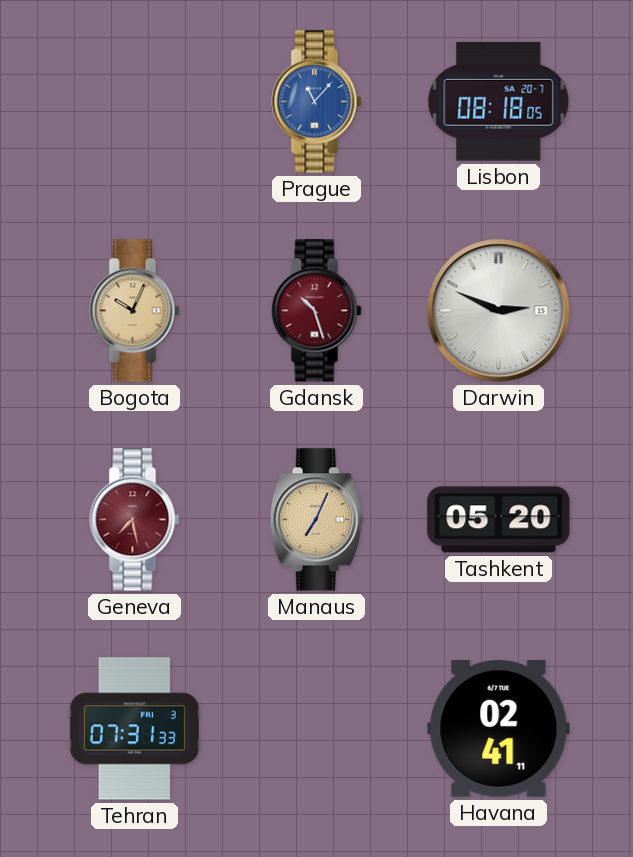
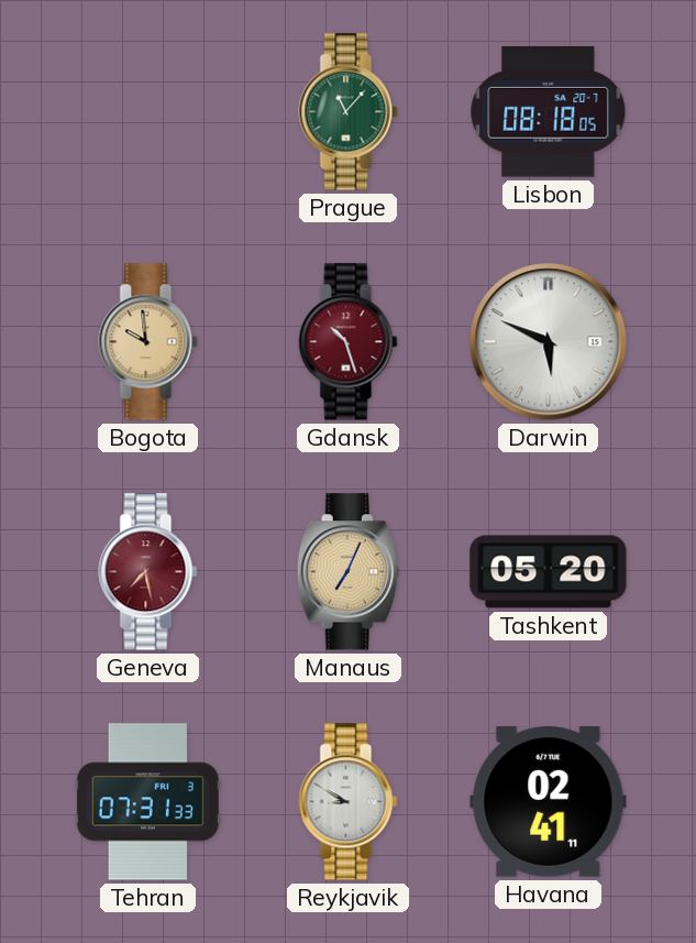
Prague dial: blue -> green
Bogota: 10:04 -> 9:59
Darwin: 2:49 -> 5:49
Reykjavik: none -> 8:50
